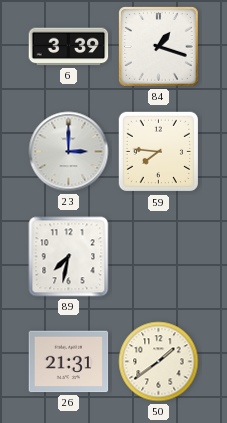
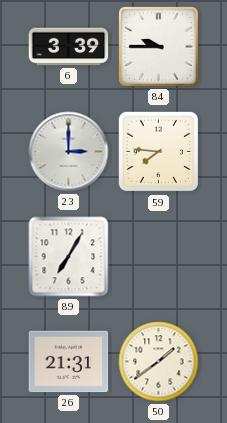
84: 1:18 -> 9:45
89: 7:32 -> 7:05
